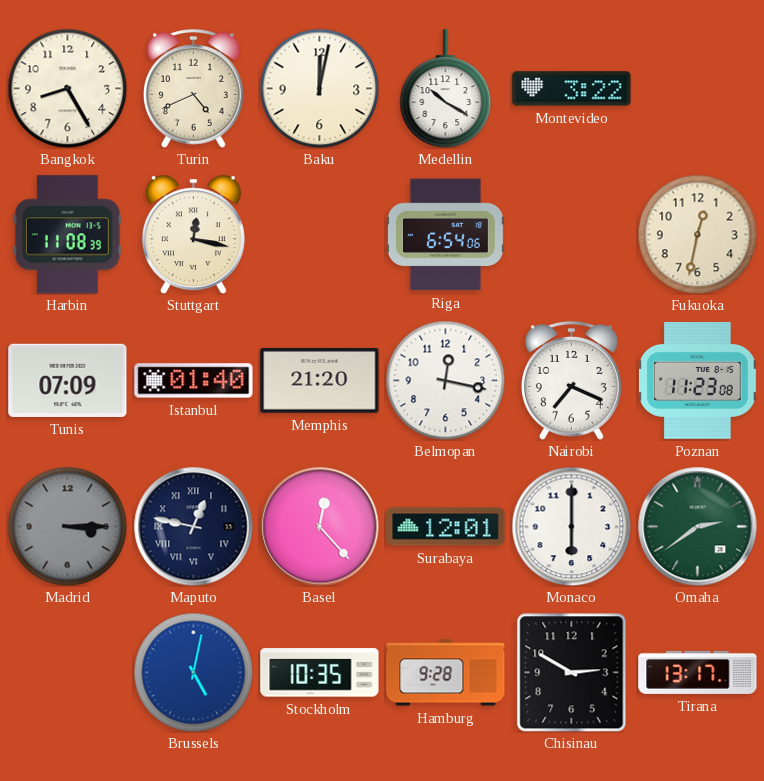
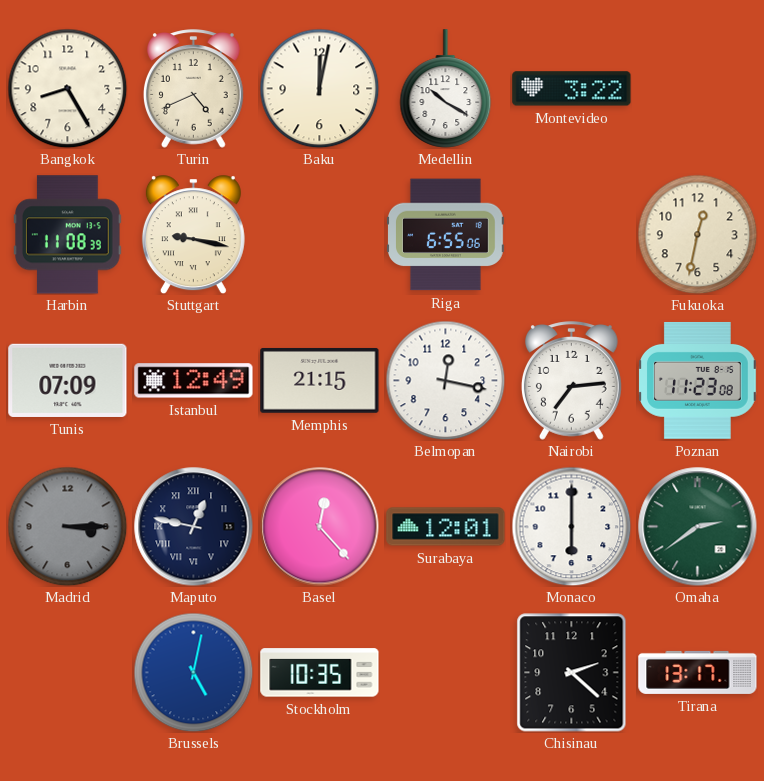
Stuttgart: 12:17 -> 9:17
Riga: 6:54 -> 6:55
Istanbul: 01:40 -> 12:49
Memphis: 21:20 -> 21:15
Nairobi: 7:19 -> 7:14
Hamburg: 9:28 -> none
Chisinau: 2:50 -> 2:22
